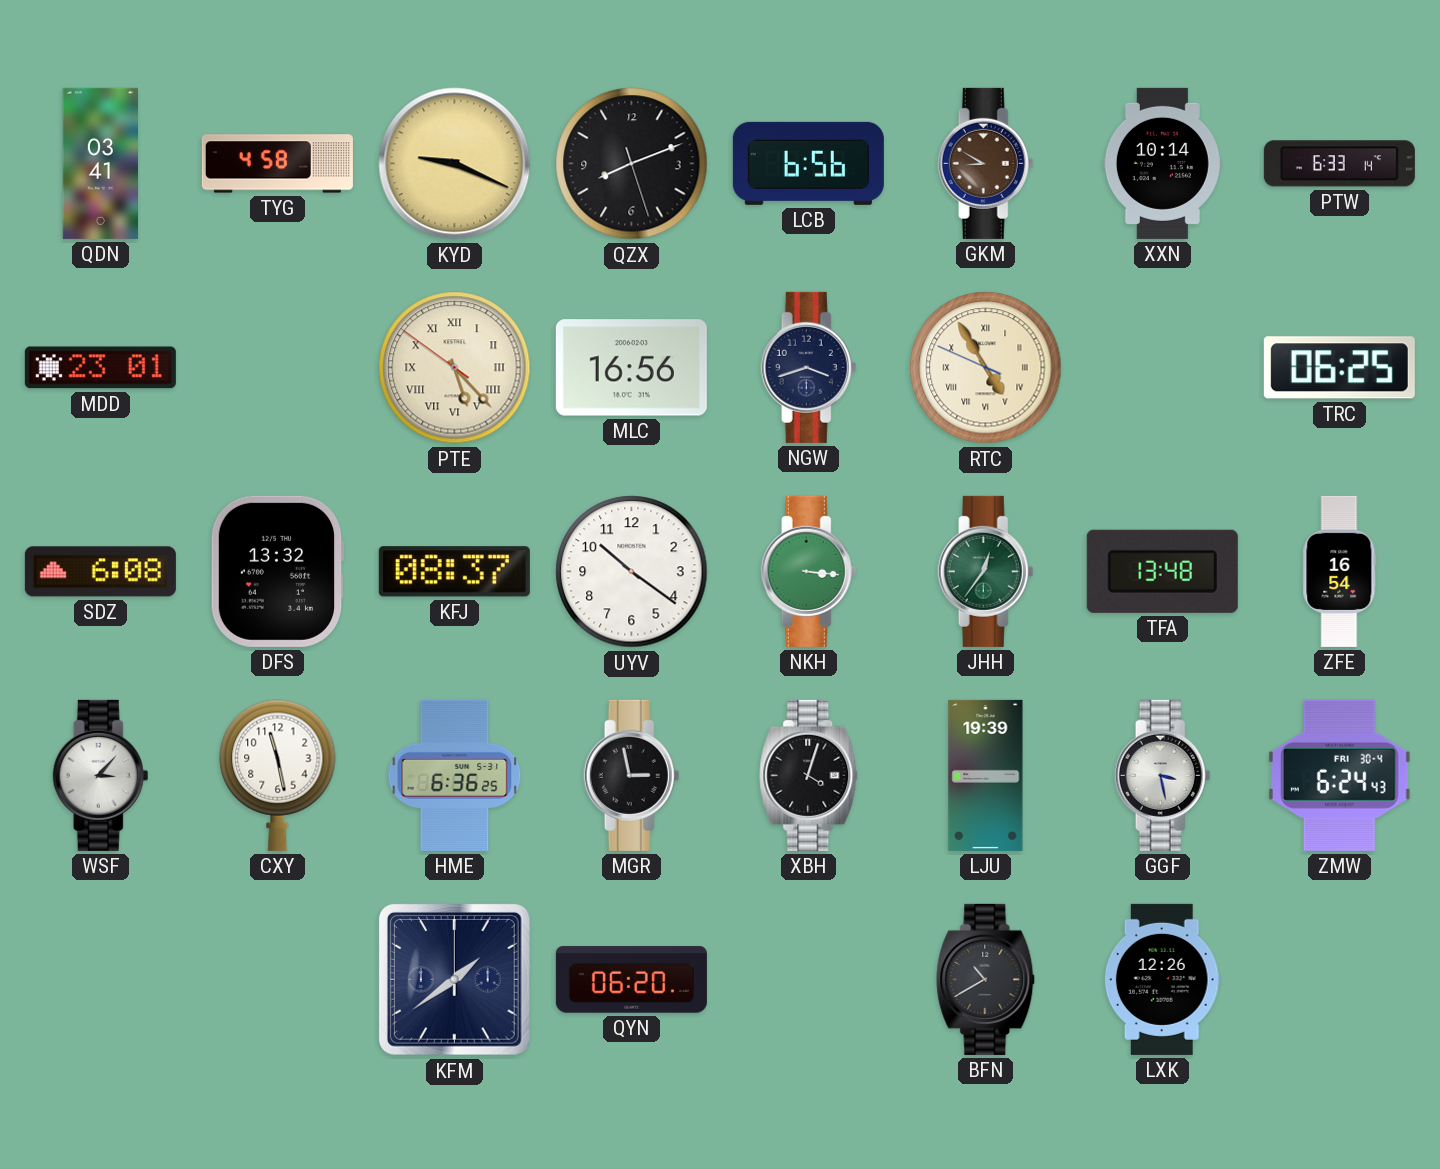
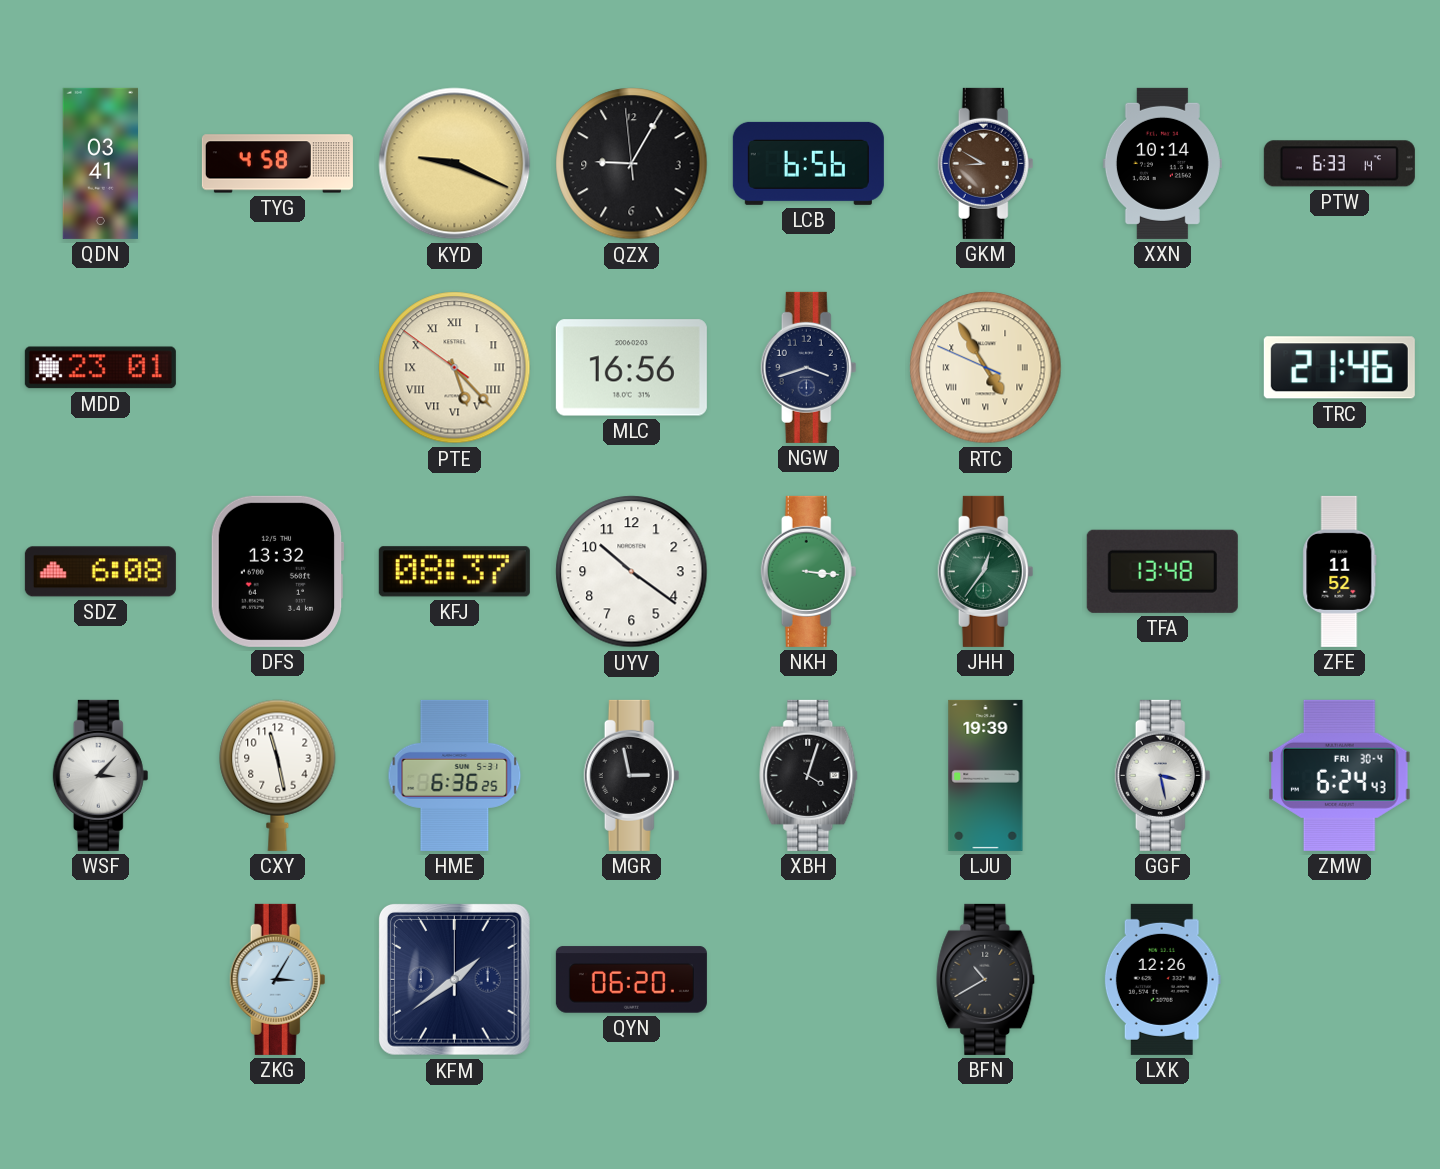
QZX: 8:11 -> 9:04
TRC: 06:25 -> 21:46
ZFE: 16:54 -> 11:52
ZKG: none -> 3:05
